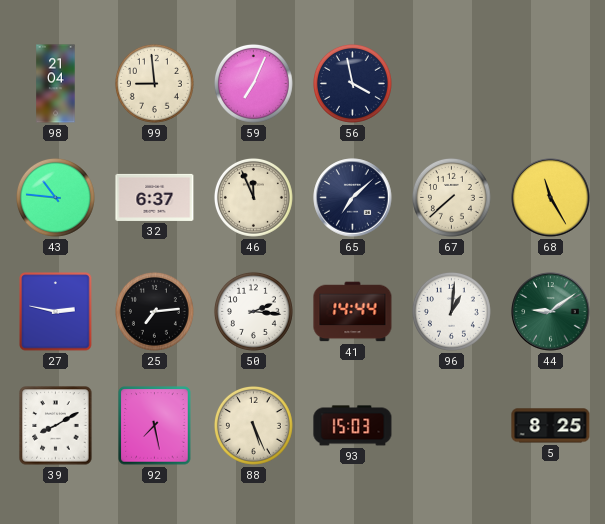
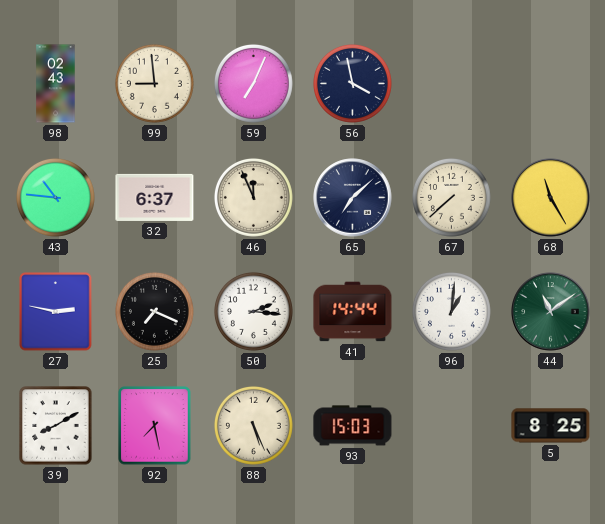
98: 21:04 -> 02:43
25: 7:14 -> 7:19
44: 9:09 -> 11:09
